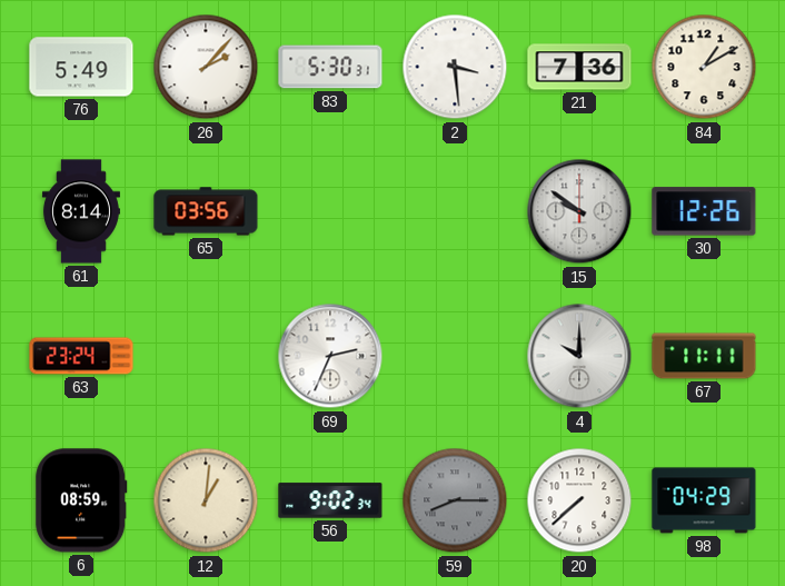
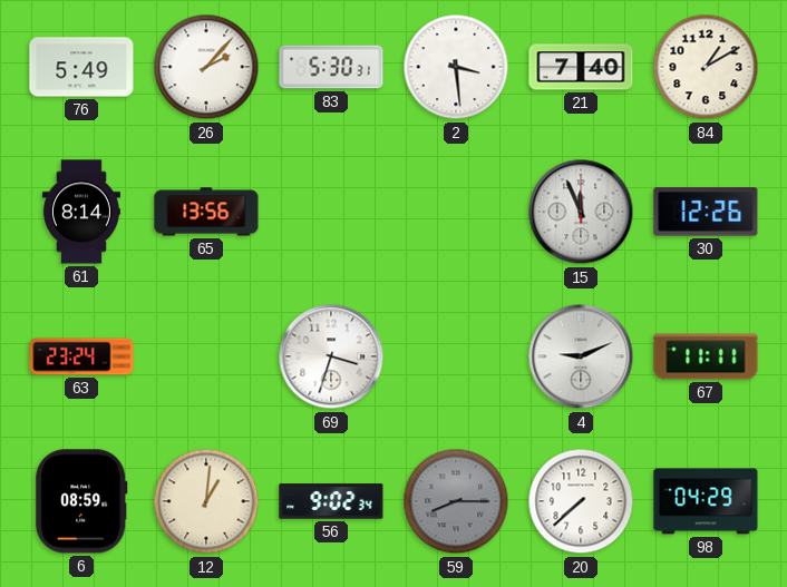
21: 7:36 -> 7:40
65: 03:56 -> 13:56
15: 9:51 -> 11:56
69: 2:34 -> 3:33
4: 10:00 -> 9:11
